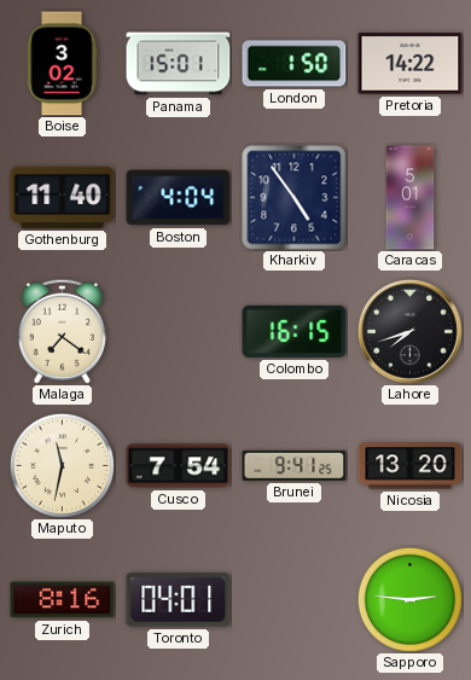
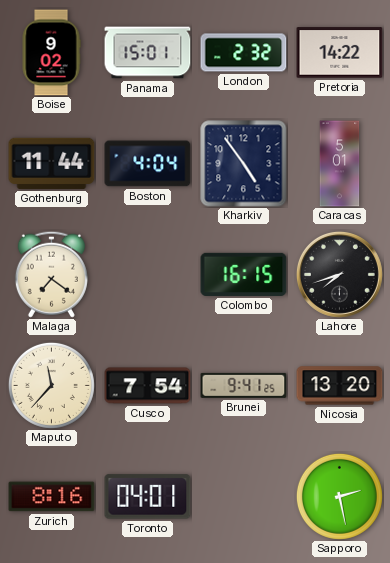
Boise: 3:02 -> 9:02
London: 1:50 -> 2:32
Gothenburg: 11:40 -> 11:44
Maputo: 11:32 -> 11:37
Sapporo: 2:46 -> 2:28
